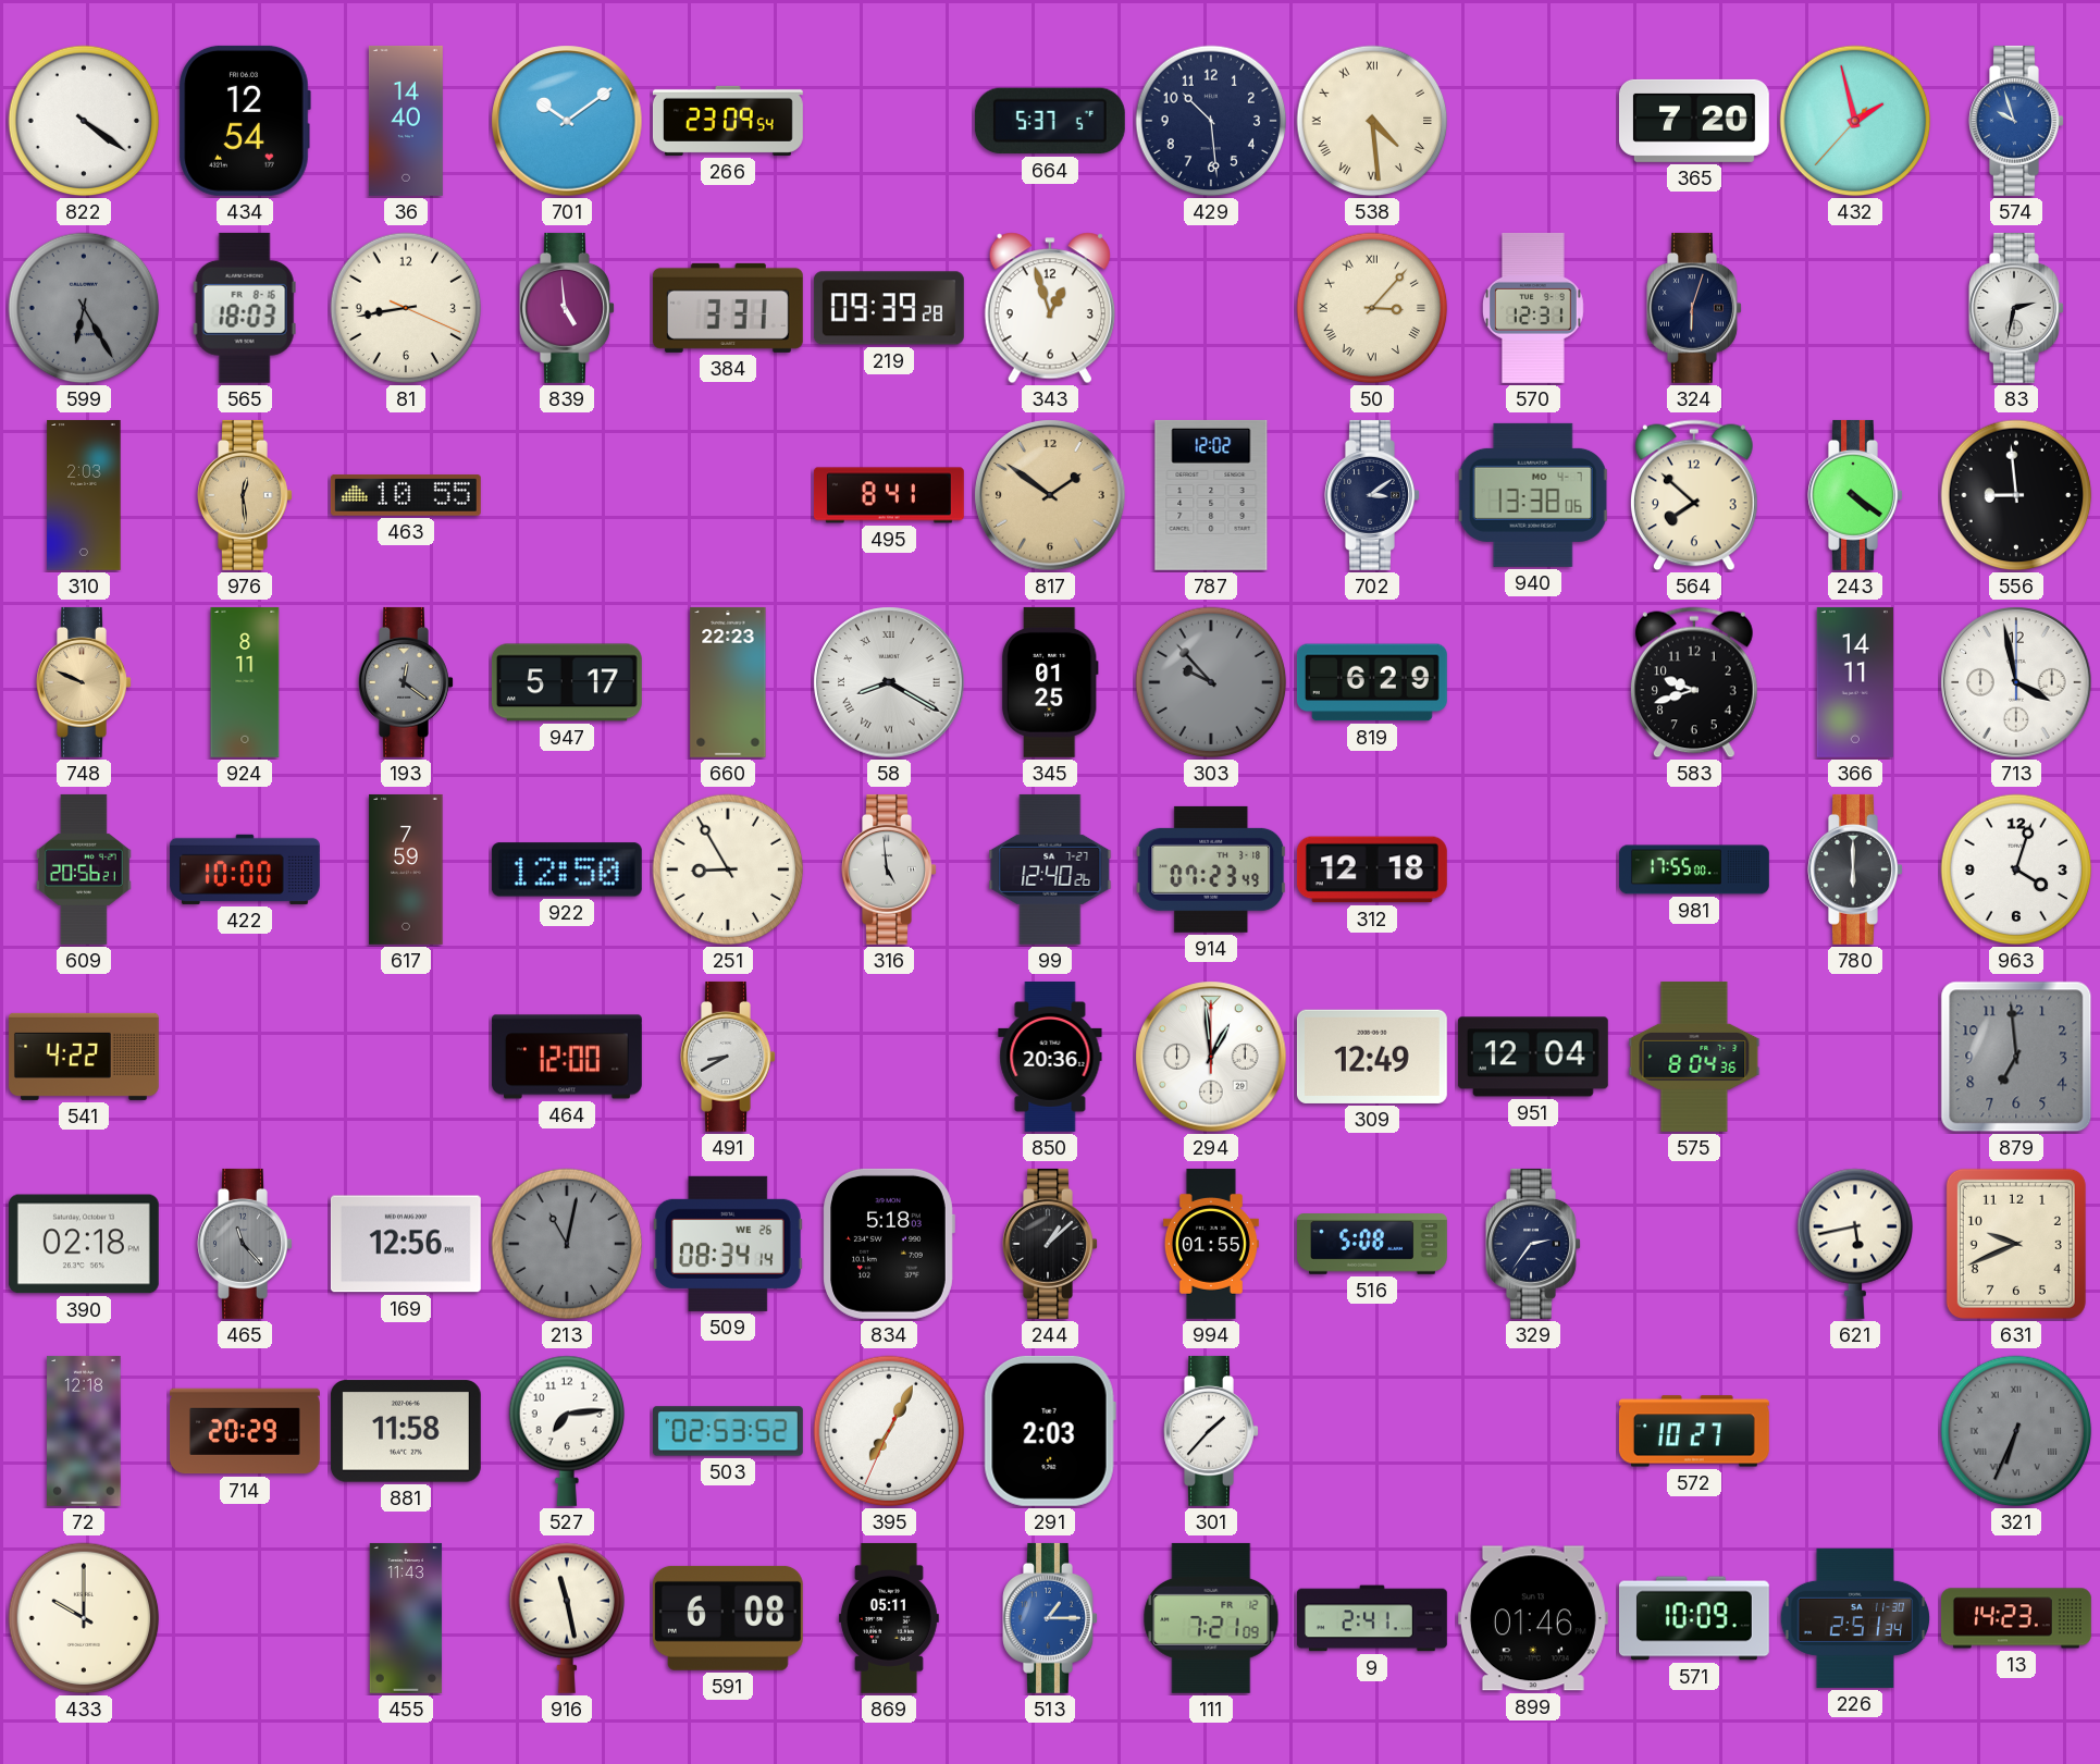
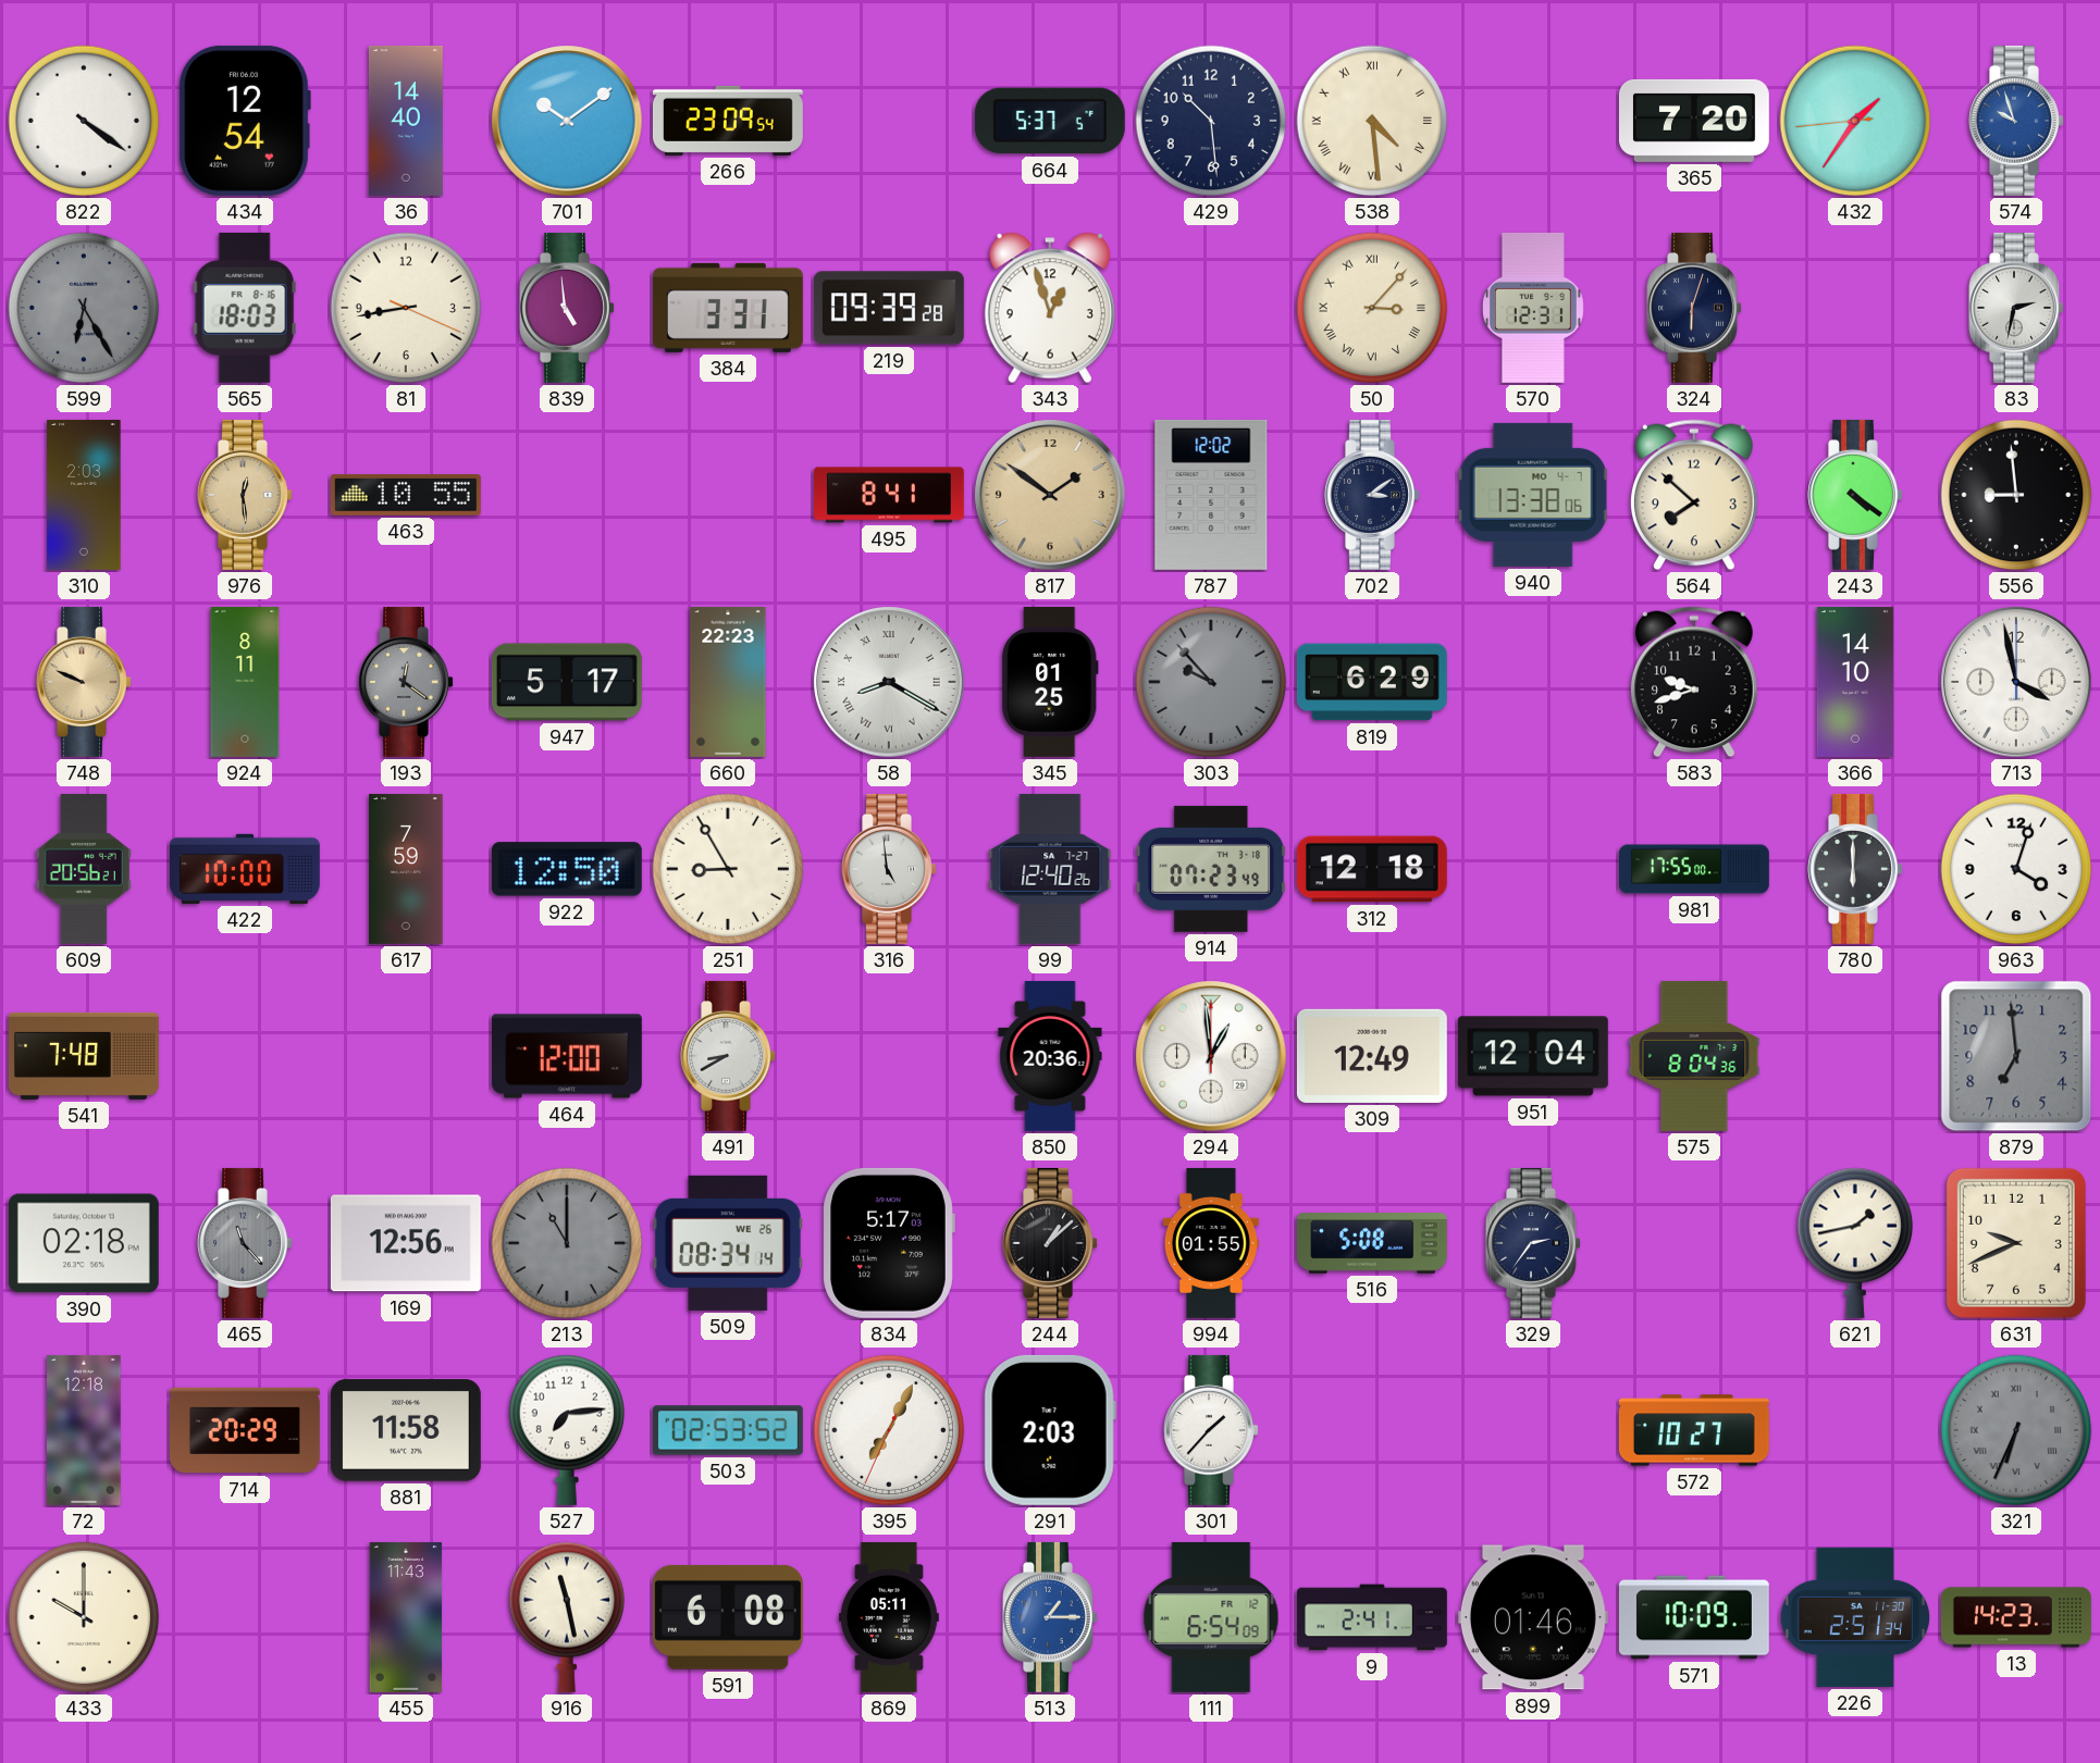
432: 1:57 -> 1:35
366: 14:11 -> 14:10
541: 4:22 -> 7:48
213: 11:02 -> 11:00
834: 5:18 -> 5:17
621: 5:43 -> 1:43
111: 7:21 -> 6:54
